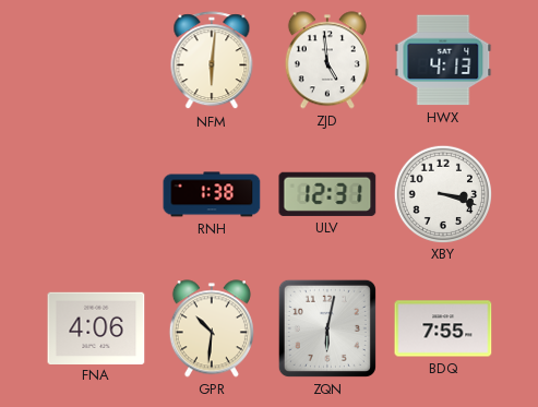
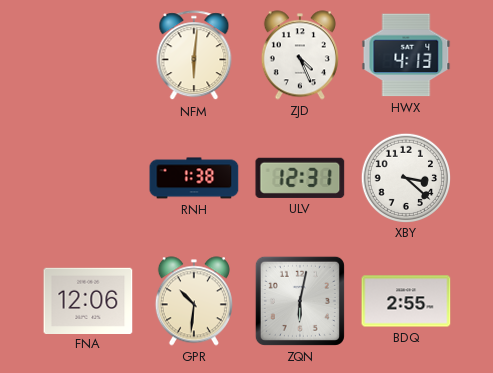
ZJD: 4:59 -> 4:26
XBY: 3:18 -> 3:22
FNA: 4:06 -> 12:06
BDQ: 7:55 -> 2:55
